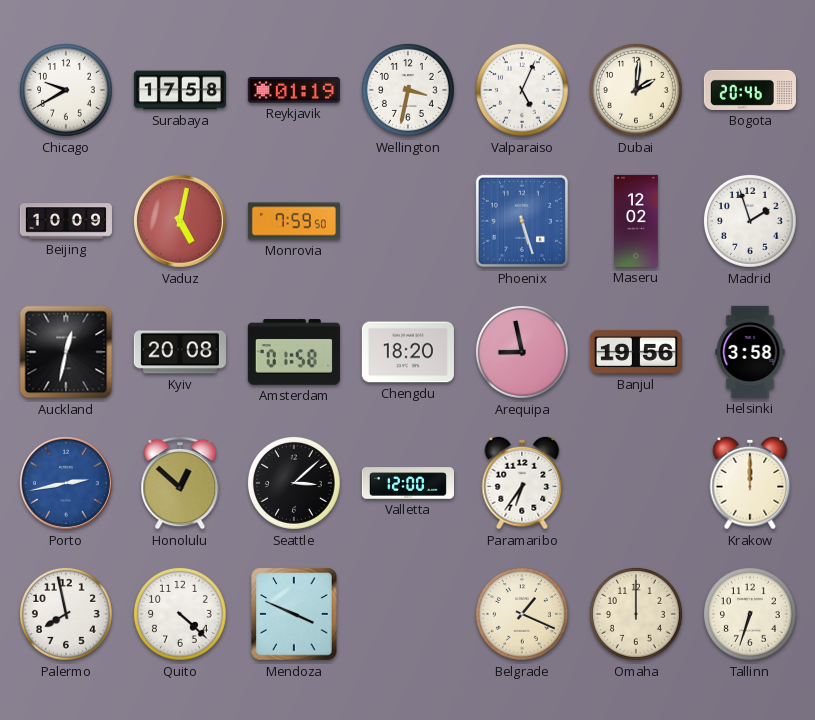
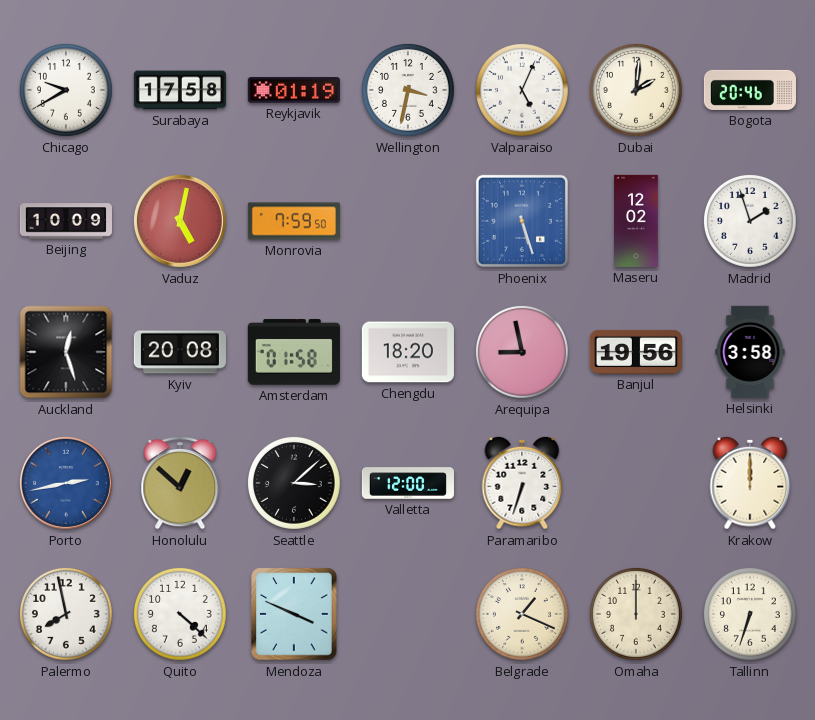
Auckland: 12:32 -> 12:27
Paramaribo: 6:36 -> 6:33
